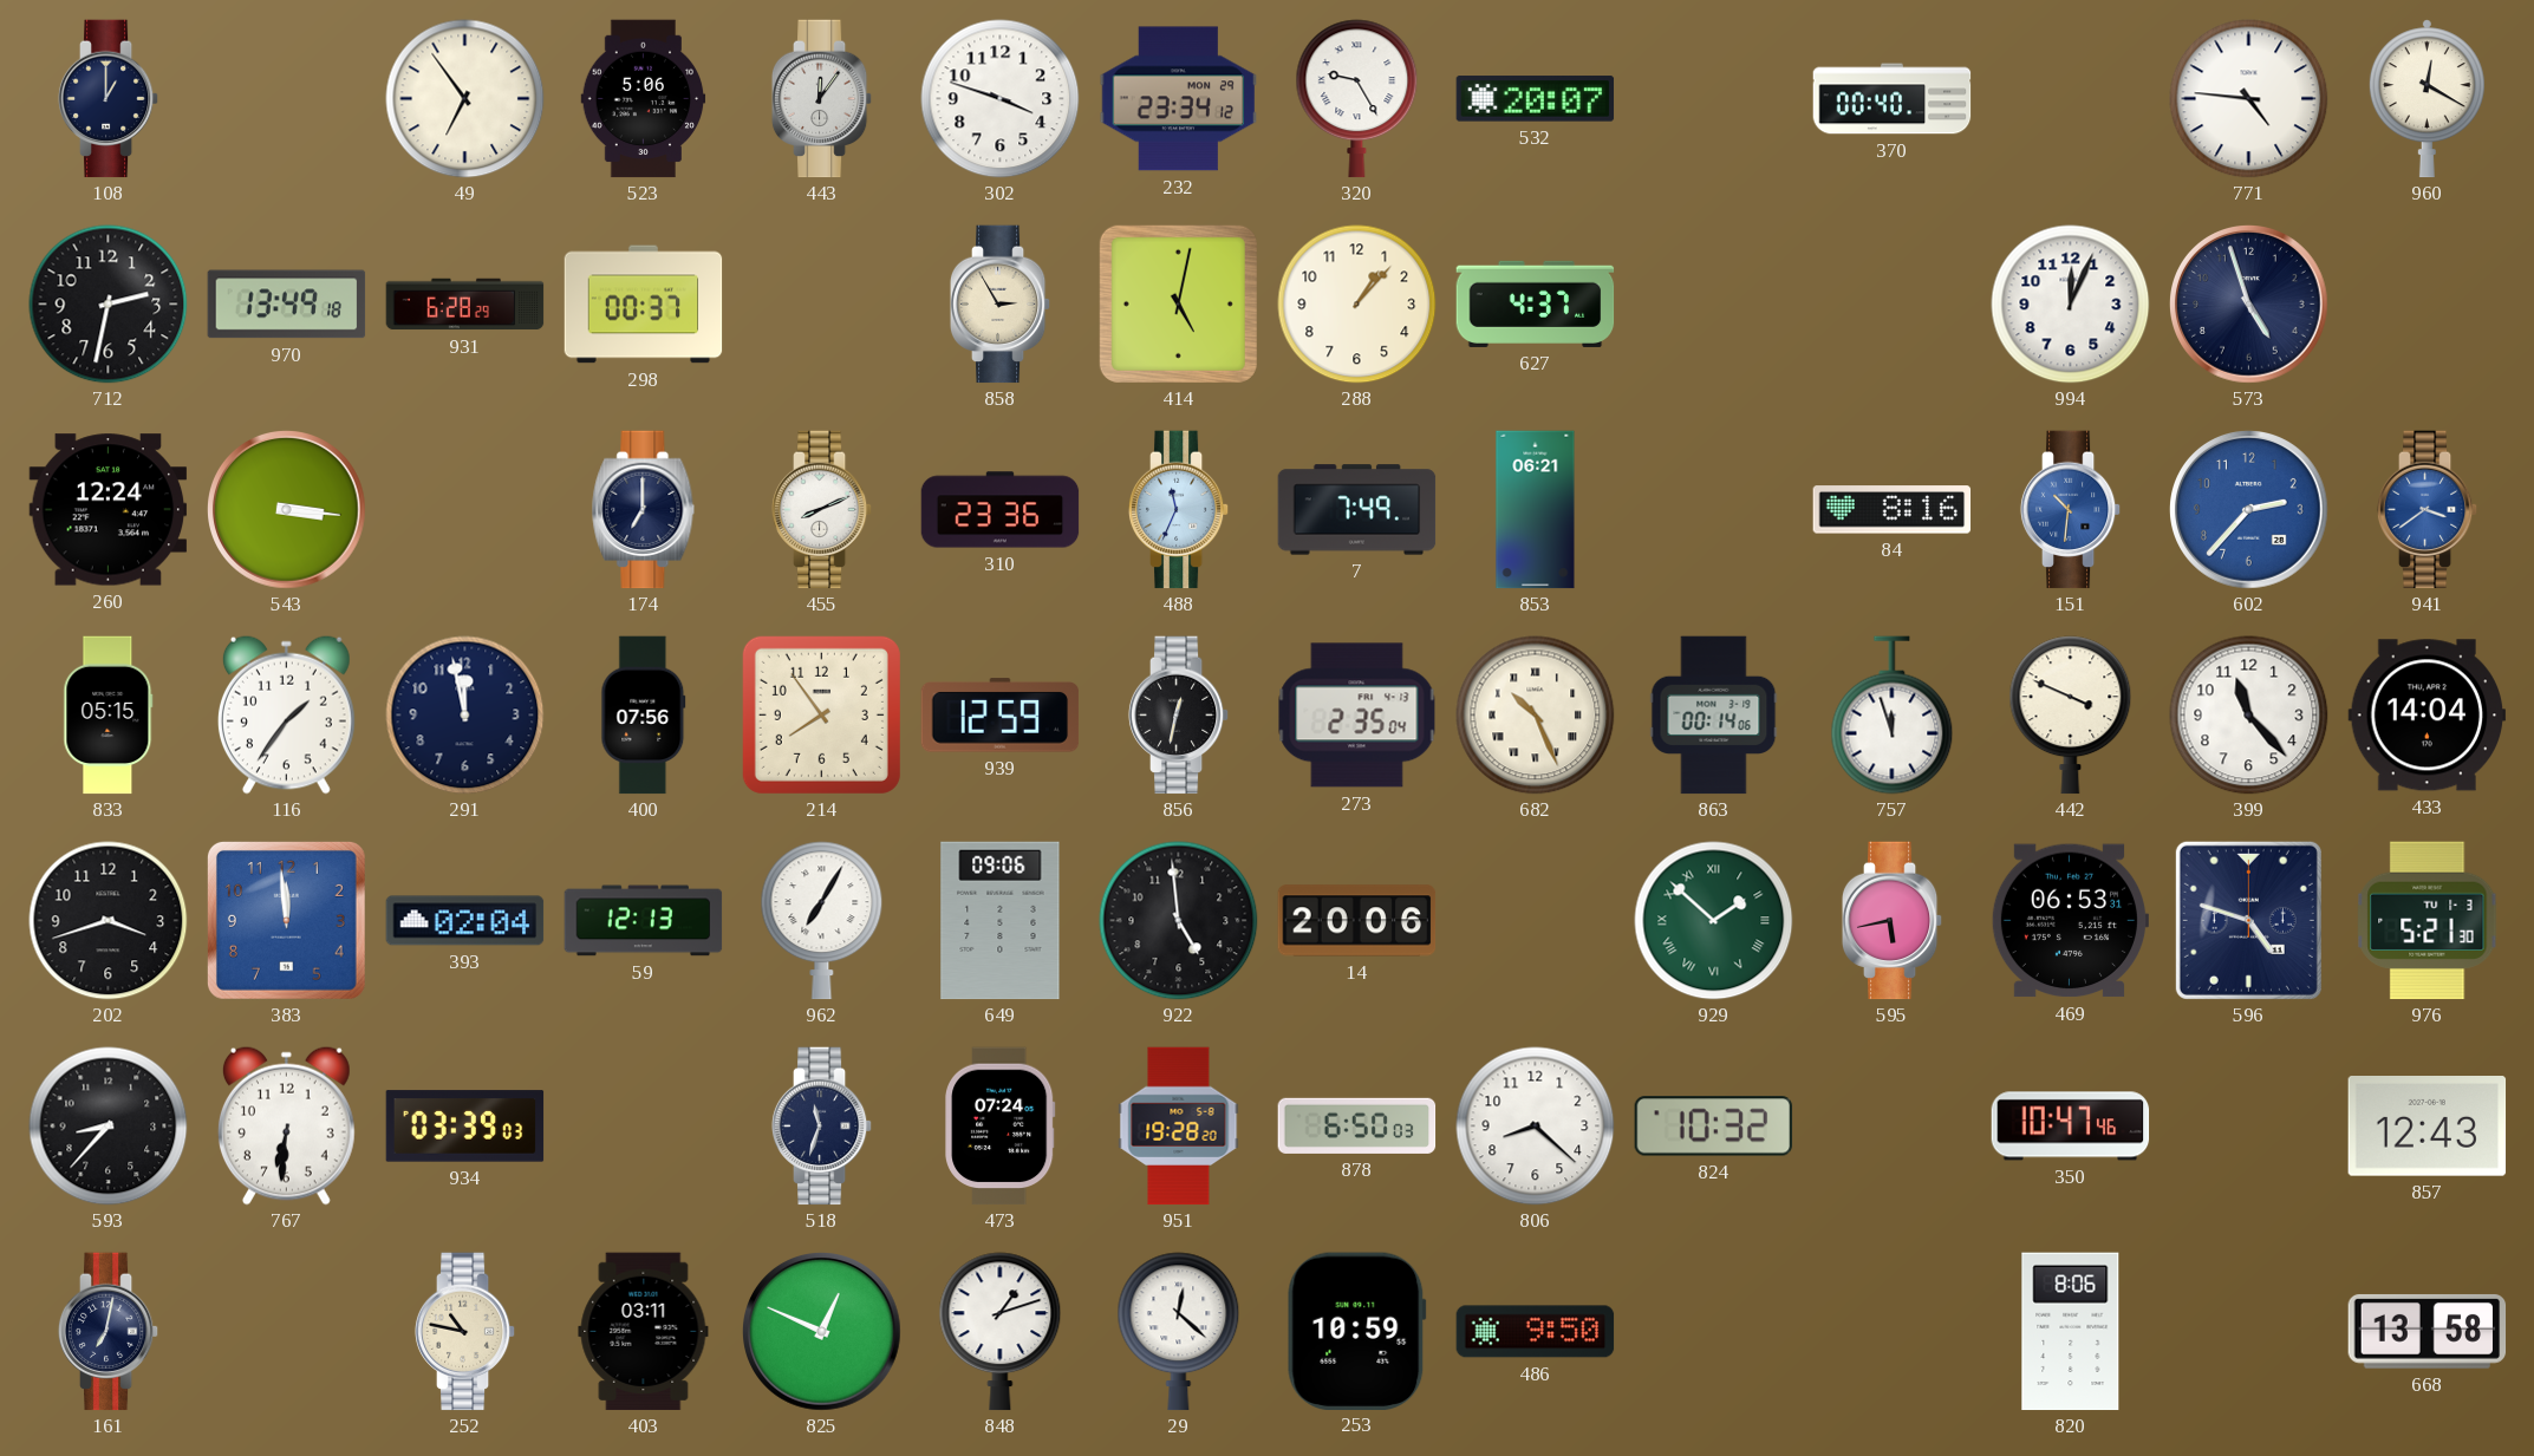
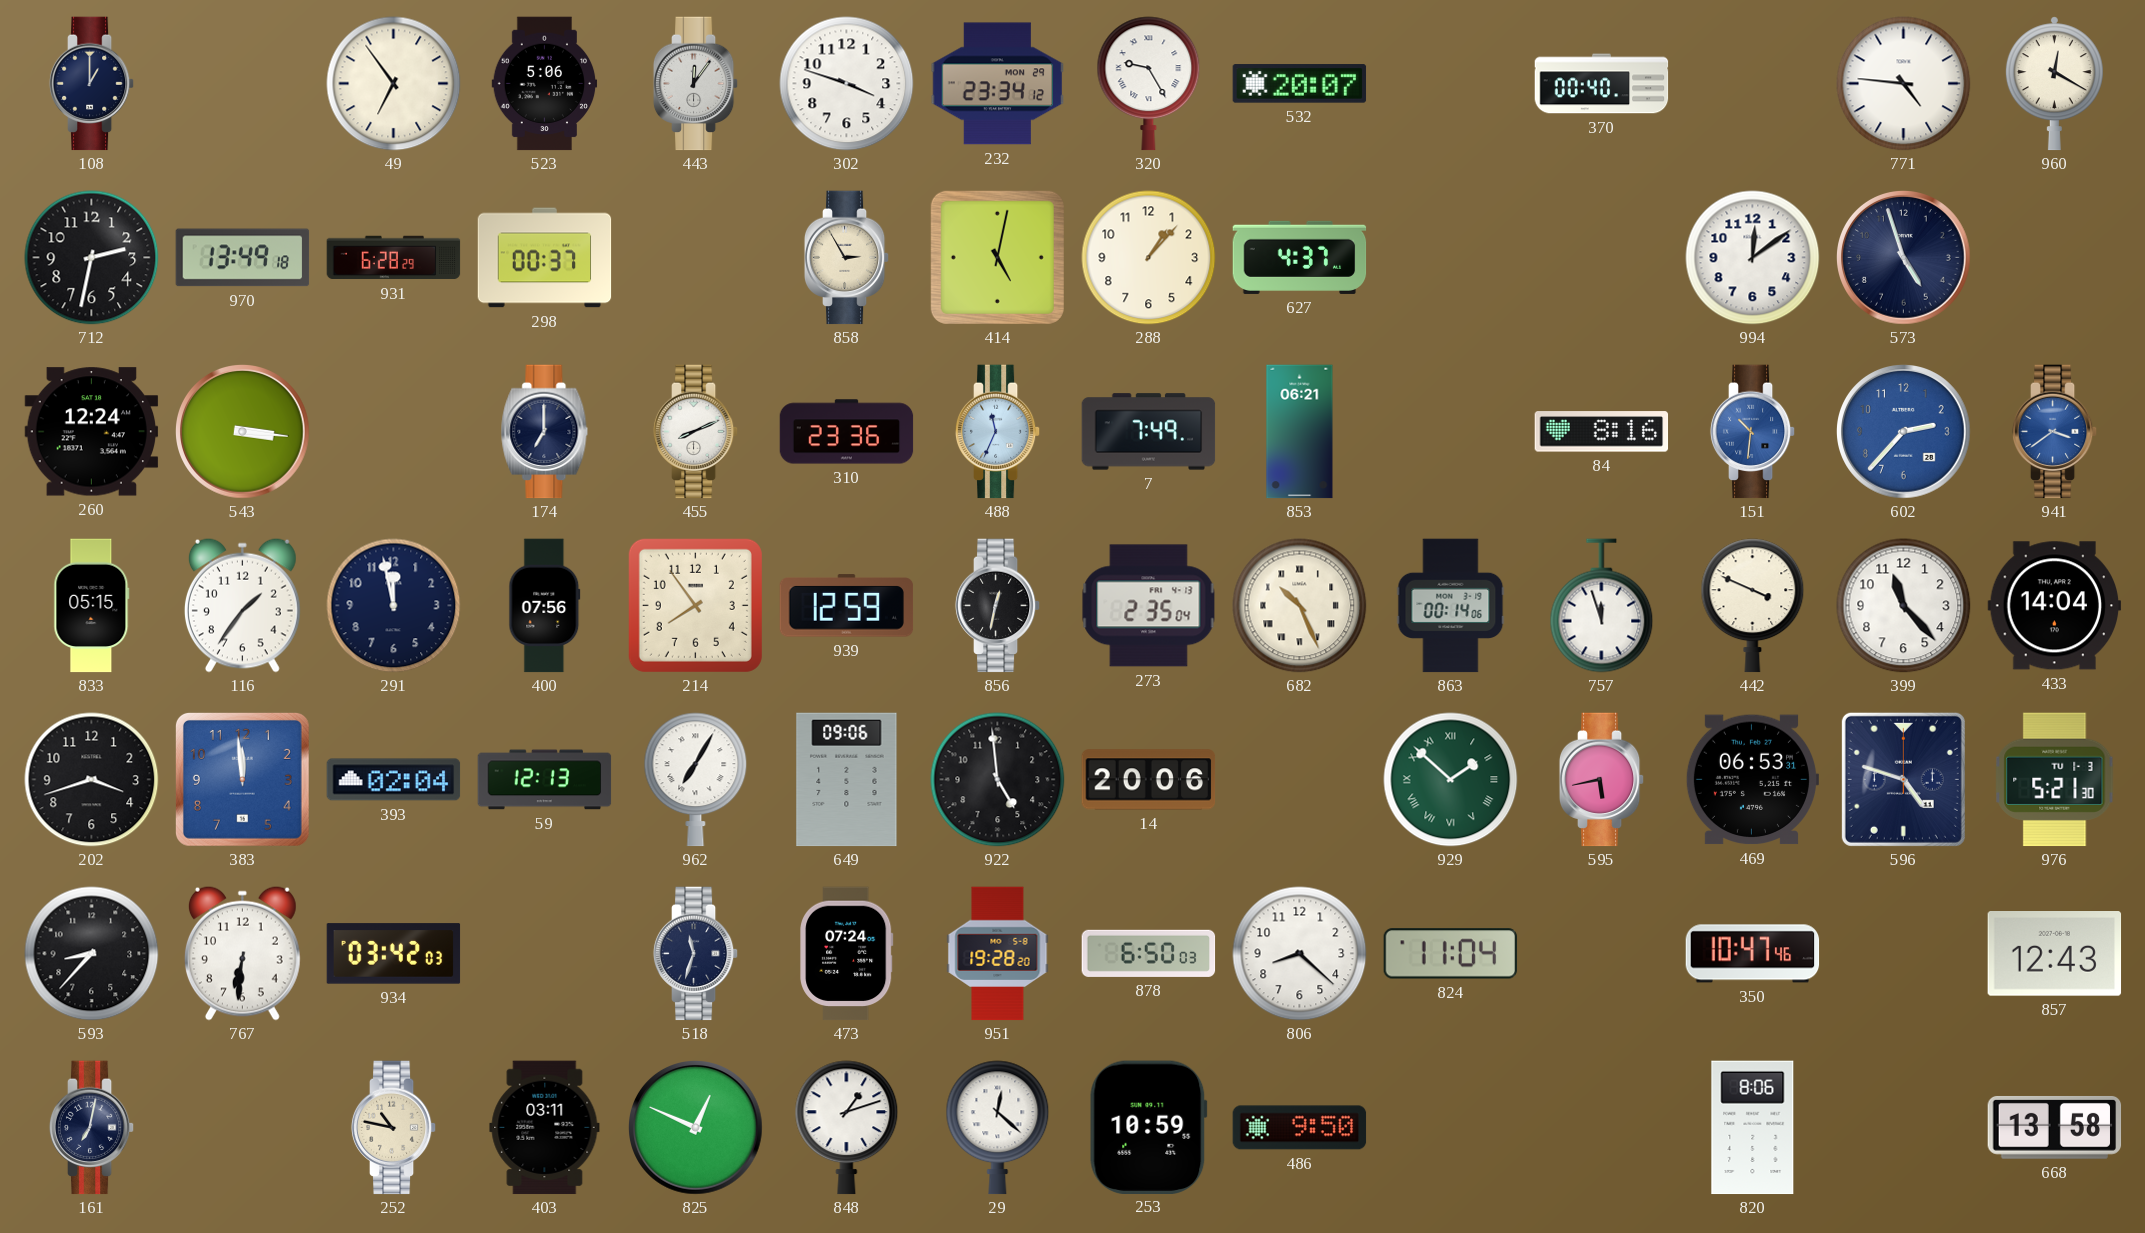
994: 12:04 -> 12:09
934: 03:39 -> 03:42
824: 10:32 -> 11:04
